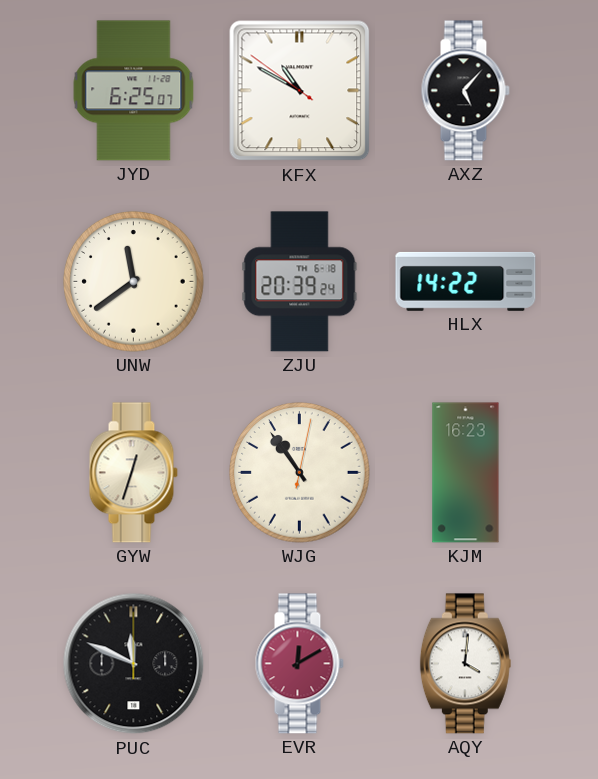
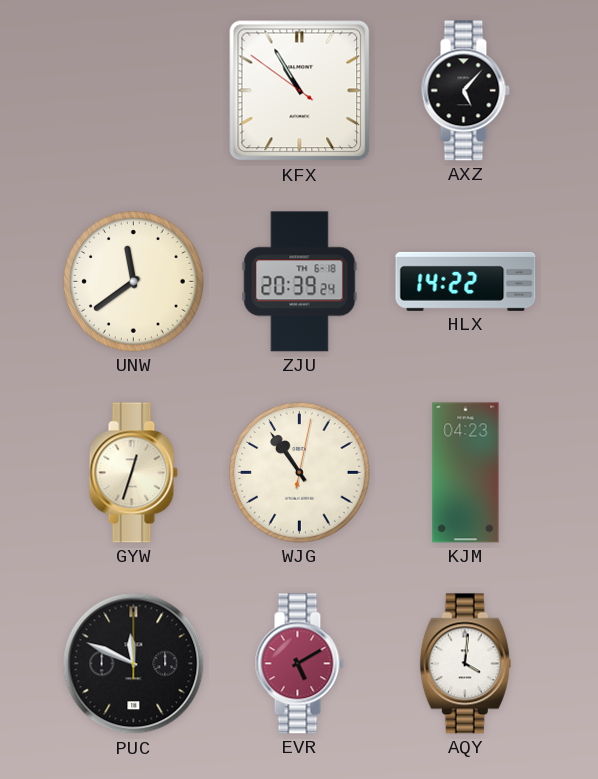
JYD: 6:25 -> none
KFX: 10:49 -> 10:54
KJM: 16:23 -> 04:23
EVR: 12:10 -> 5:10
